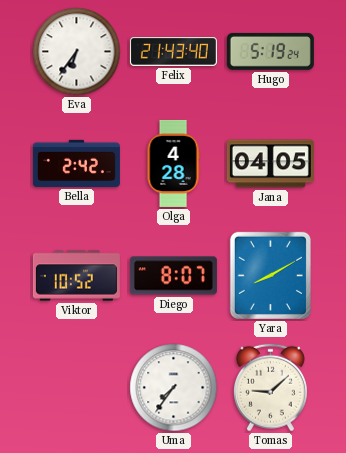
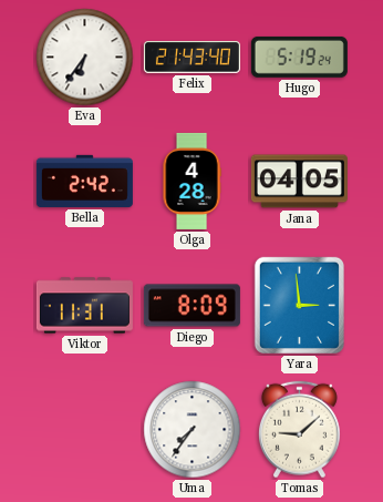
Viktor: 10:52 -> 11:31
Diego: 8:07 -> 8:09
Yara: 8:10 -> 2:59
